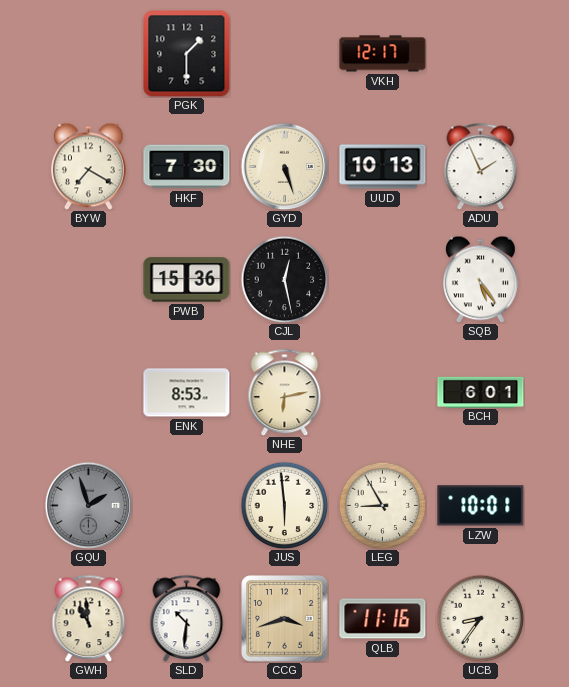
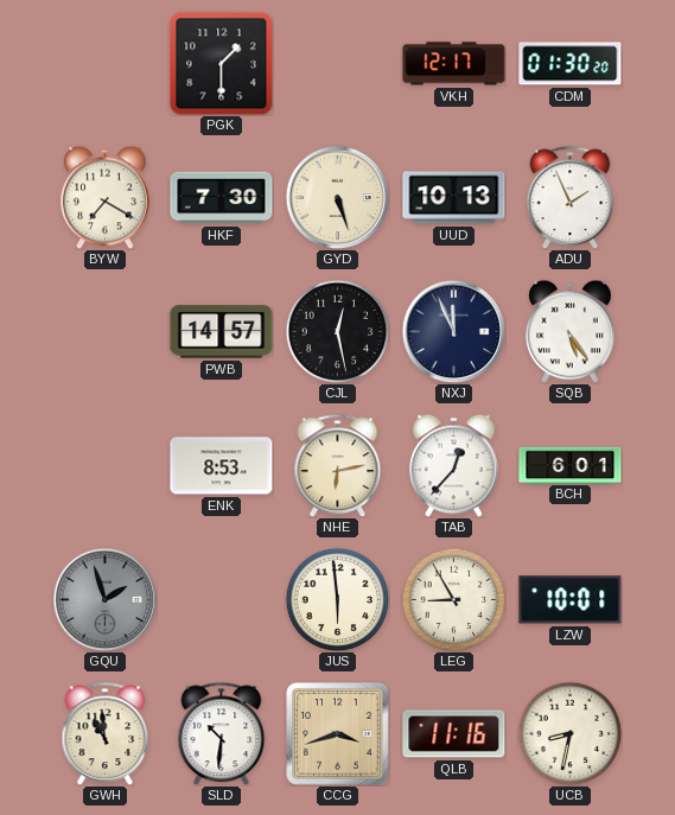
CDM: none -> 01:30
PWB: 15:36 -> 14:57
NXJ: none -> 11:56
TAB: none -> 12:37
UCB: 8:36 -> 8:32
